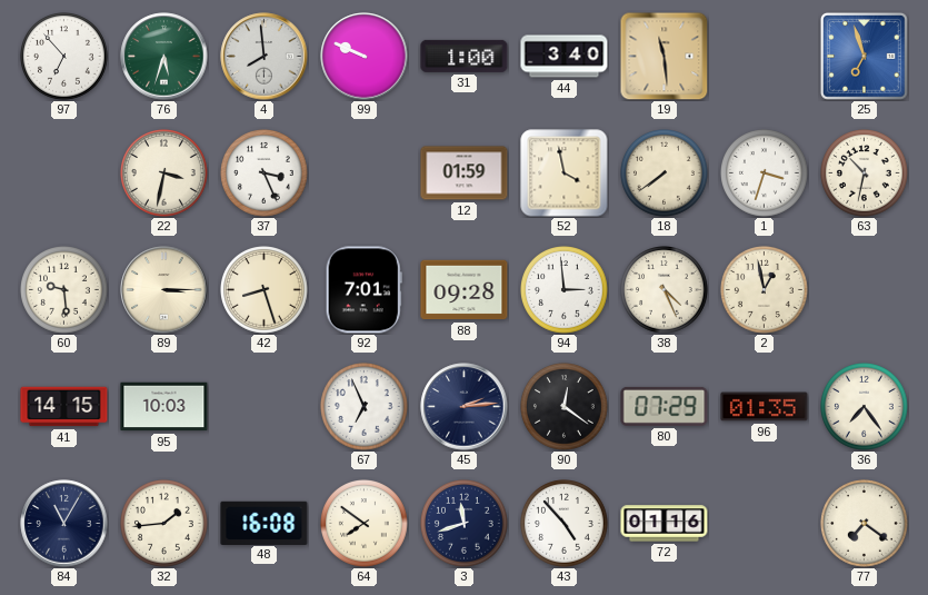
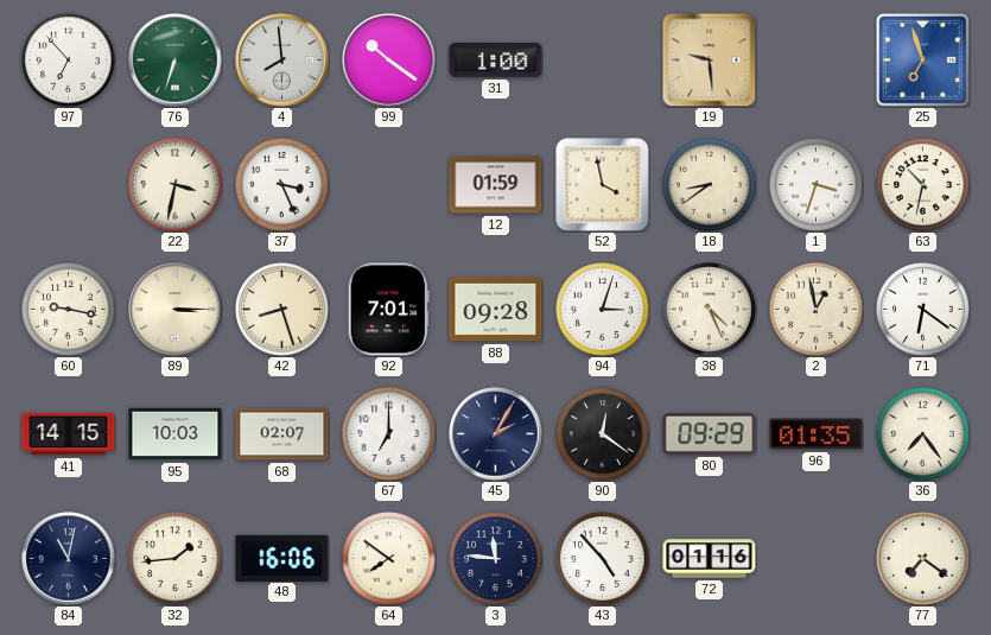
76: 5:33 -> 6:33
99: 9:49 -> 10:21
44: 3:40 -> none
19: 11:29 -> 9:29
18: 7:39 -> 8:39
60: 9:29 -> 9:17
94: 2:59 -> 3:03
71: none -> 6:21
68: none -> 02:07
67: 6:56 -> 7:00
45: 2:14 -> 2:05
80: 07:29 -> 09:29
84: 11:05 -> 11:02
48: 16:08 -> 16:06
3: 11:42 -> 11:46
